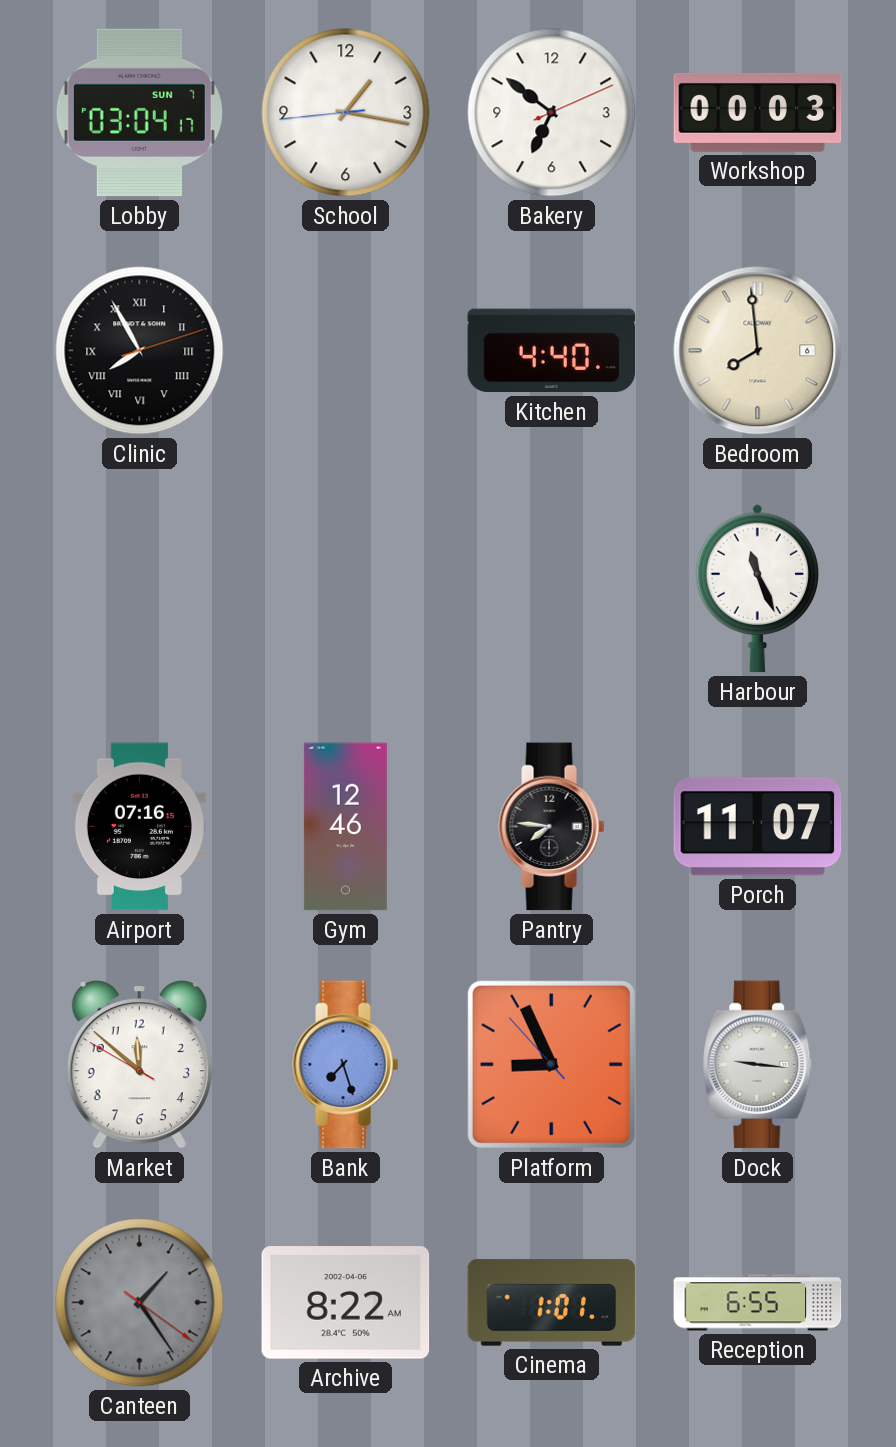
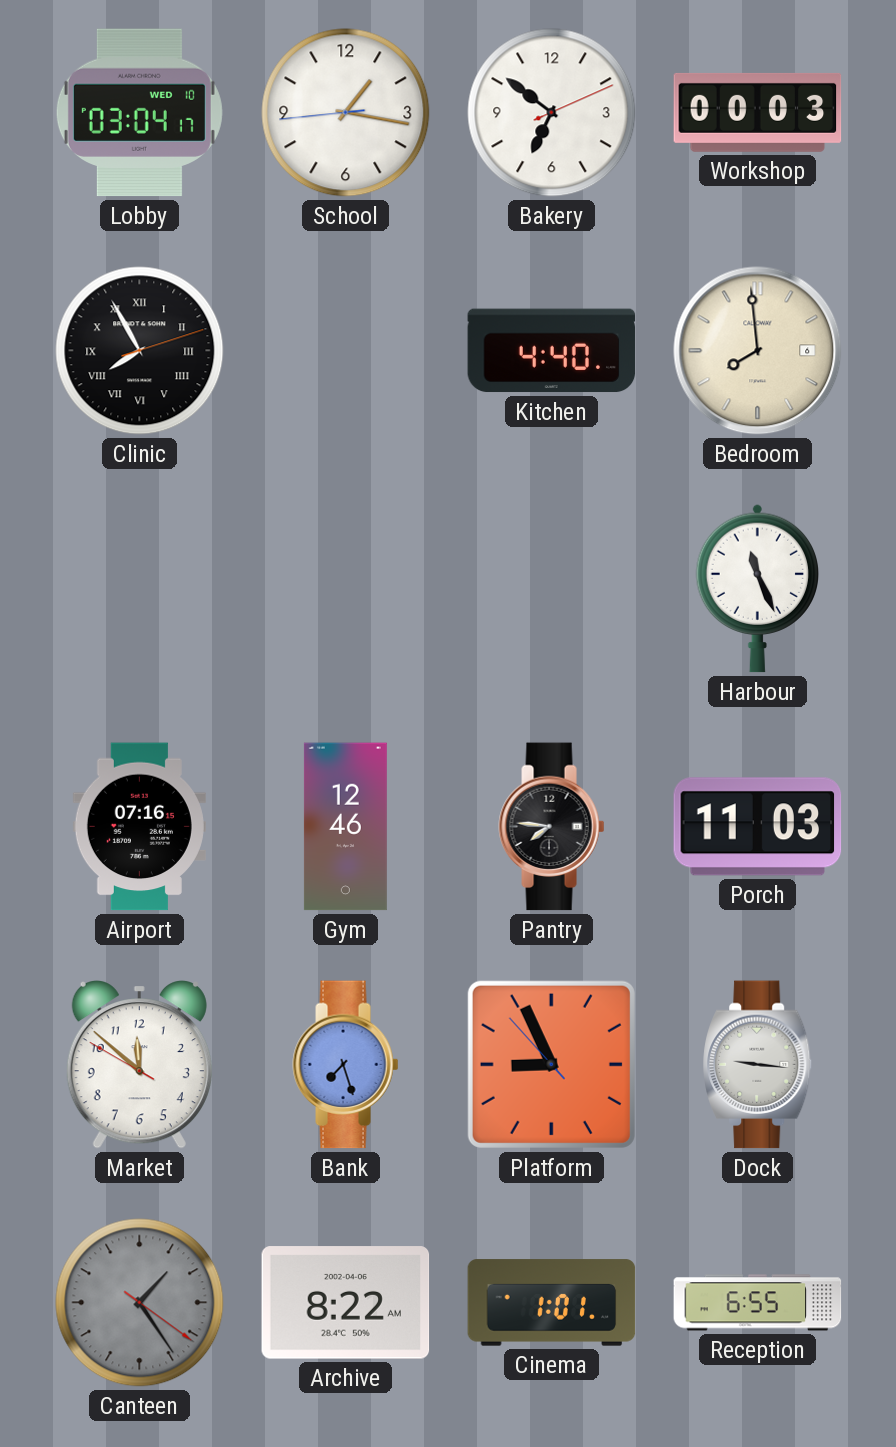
Lobby date: SUN 7 -> WED 10
Porch: 11:07 -> 11:03
